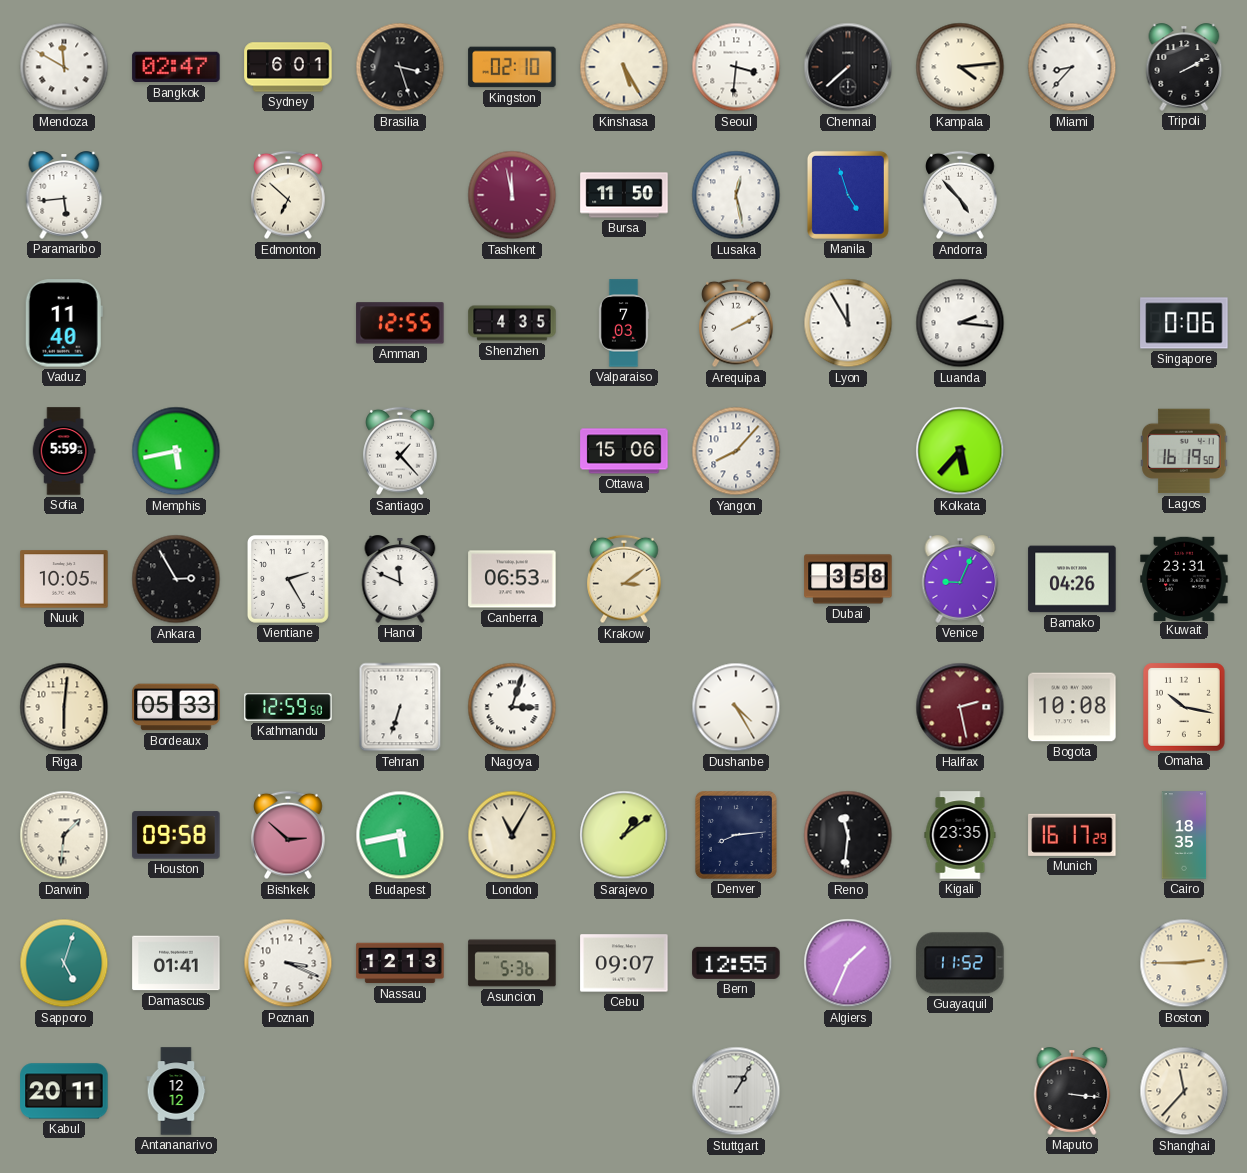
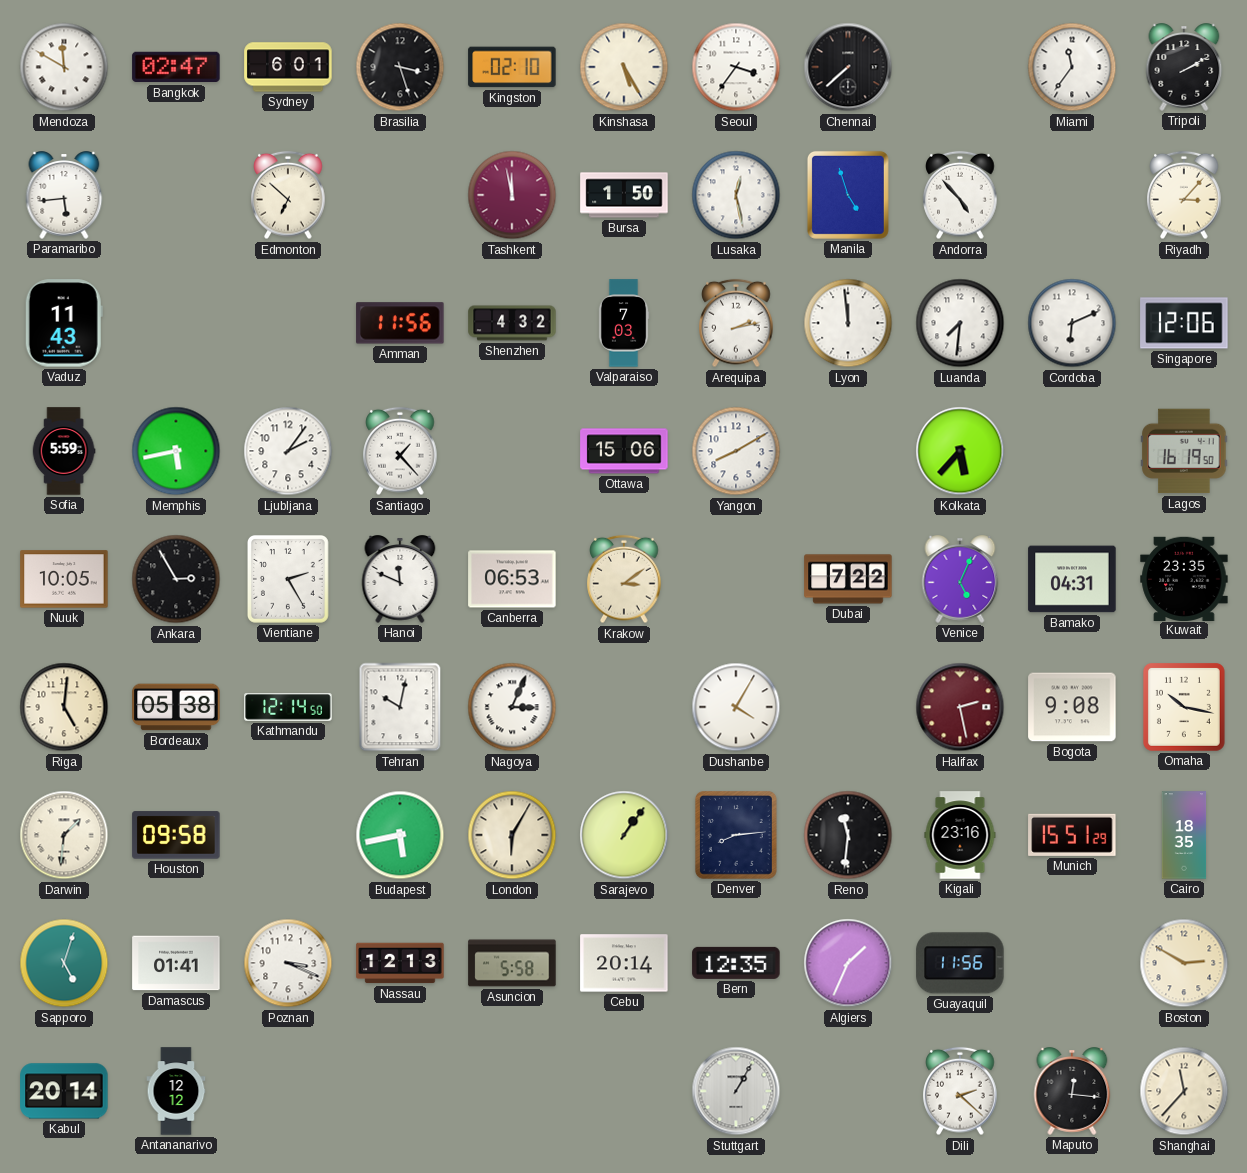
Seoul: 3:31 -> 3:36
Kampala: 4:14 -> none
Miami: 8:37 -> 11:36
Bursa: 11:50 -> 1:50
Riyadh: none -> 3:07
Vaduz: 11:40 -> 11:43
Amman: 12:55 -> 11:56
Shenzhen: 4:35 -> 4:32
Arequipa: 2:10 -> 2:13
Lyon: 11:55 -> 11:59
Luanda: 2:16 -> 7:31
Cordoba: none -> 6:11
Singapore: 0:06 -> 12:06
Ljubljana: none -> 2:06
Yangon: 8:07 -> 8:10
Dubai: 3:58 -> 7:22
Venice: 9:04 -> 5:04
Bamako: 04:26 -> 04:31
Kuwait: 23:31 -> 23:35
Riga: 6:01 -> 5:01
Bordeaux: 05:33 -> 05:38
Kathmandu: 12:59 -> 12:14
Tehran: 6:33 -> 10:02
Nagoya: 3:03 -> 3:04
Dushanbe: 4:25 -> 4:05
Bogota: 10:08 -> 9:08
Bishkek: 2:52 -> none
London: 11:05 -> 6:05
Sarajevo: 1:09 -> 1:06
Kigali: 23:35 -> 23:16
Munich: 16:17 -> 15:51
Asuncion: 5:36 -> 5:58
Cebu: 09:07 -> 20:14
Bern: 12:55 -> 12:35
Guayaquil: 11:52 -> 11:56
Boston: 2:45 -> 2:50
Kabul: 20:11 -> 20:14
Dili: none -> 2:22
Maputo: 3:16 -> 12:16
